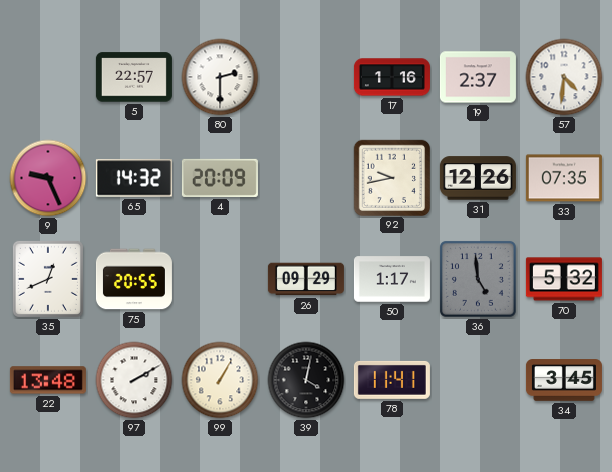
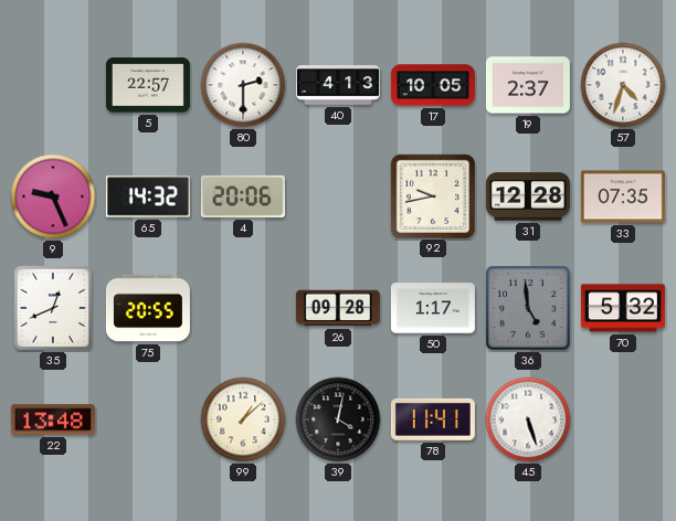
40: none -> 4:13
17: 1:16 -> 10:05
57: 4:31 -> 4:33
4: 20:09 -> 20:06
31: 12:26 -> 12:28
26: 09:29 -> 09:28
97: 2:10 -> none
99: 1:05 -> 1:08
45: none -> 5:27
34: 3:45 -> none
